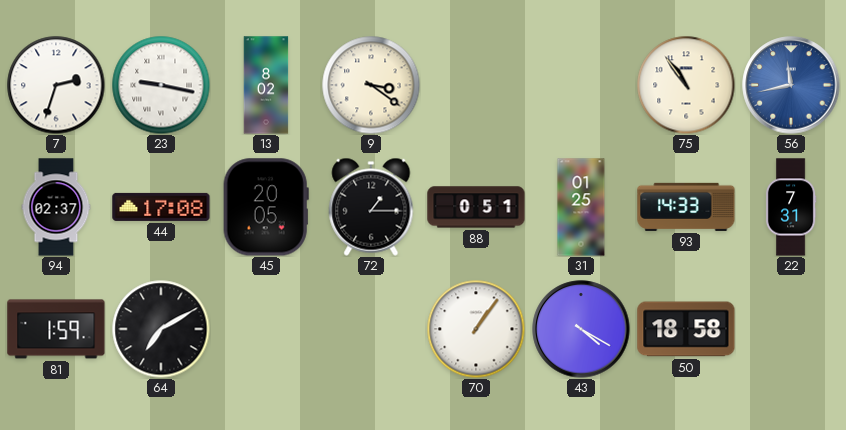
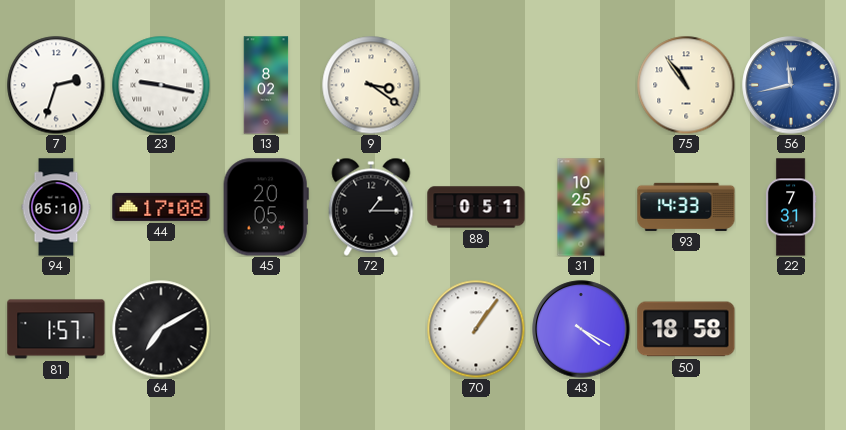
94: 02:37 -> 05:10
31: 01:25 -> 10:25
81: 1:59 -> 1:57
